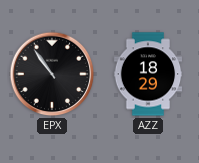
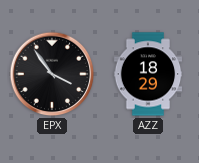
EPX: 10:54 -> 3:54
